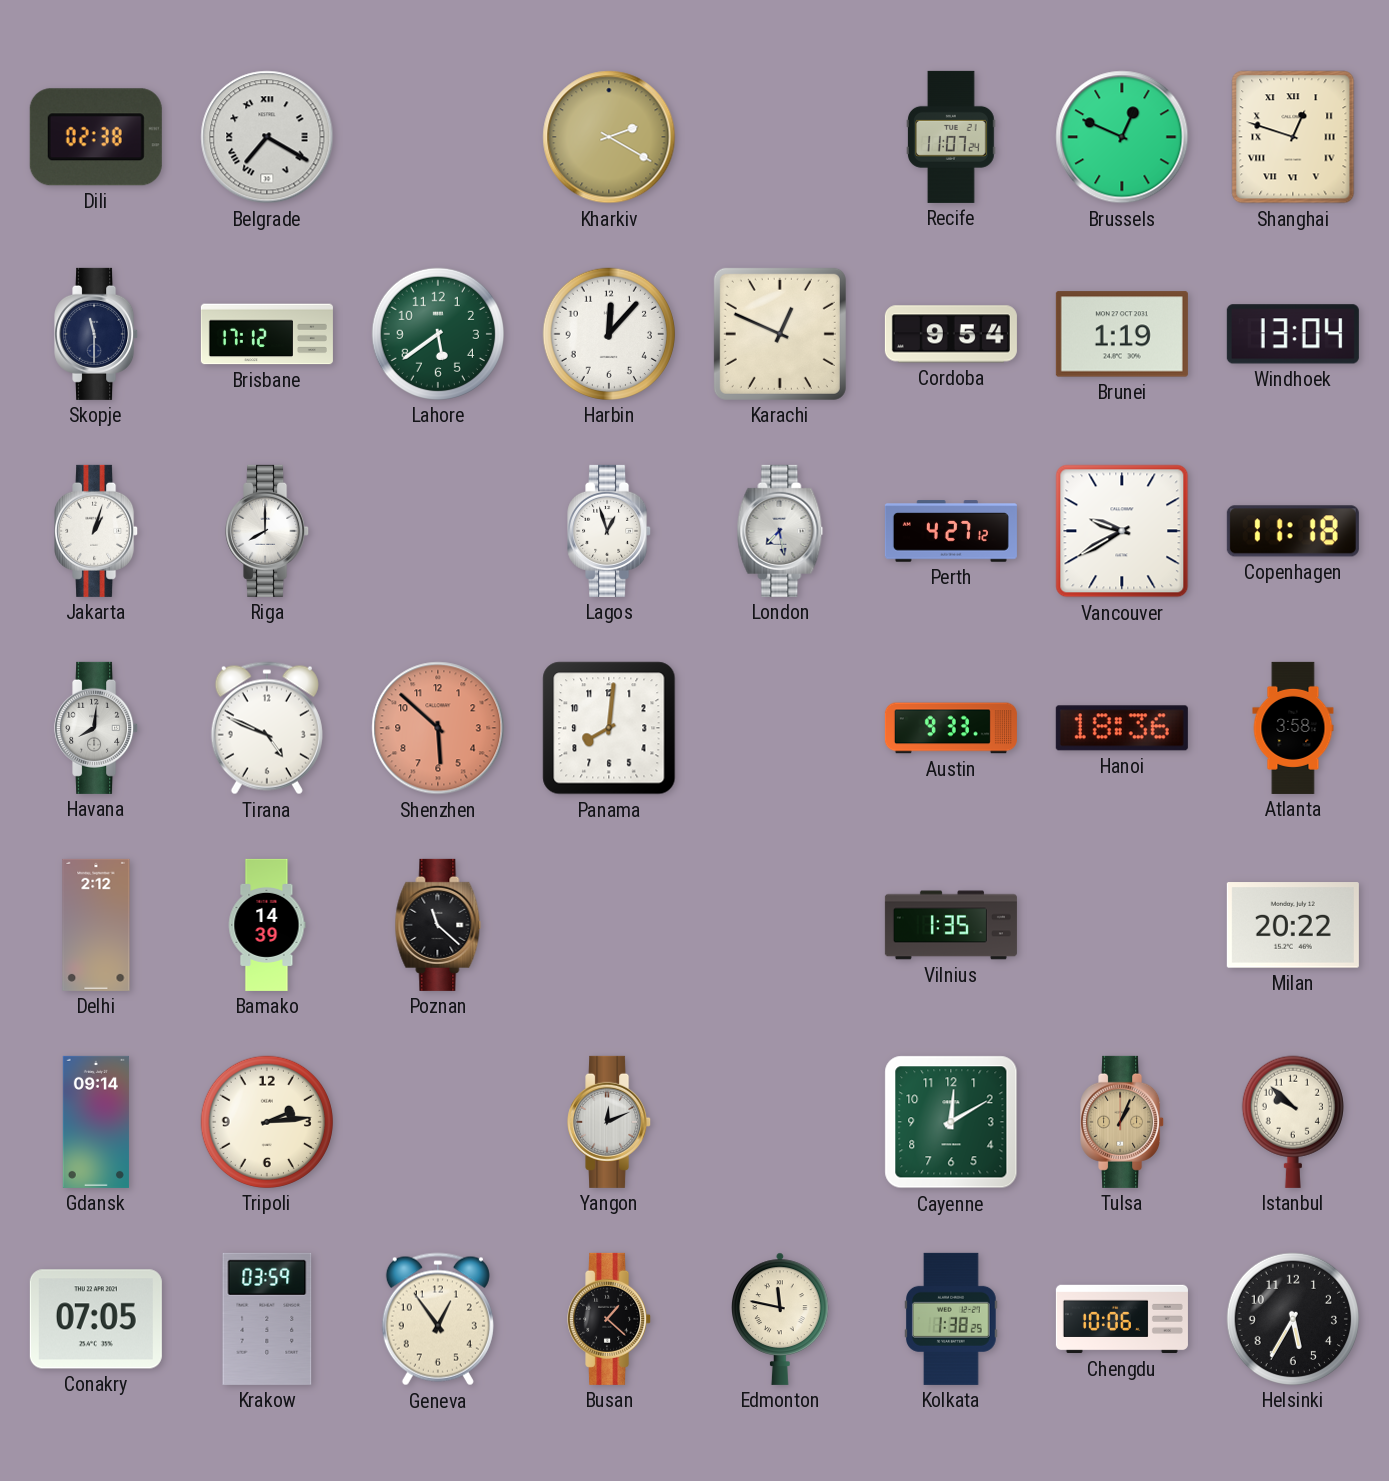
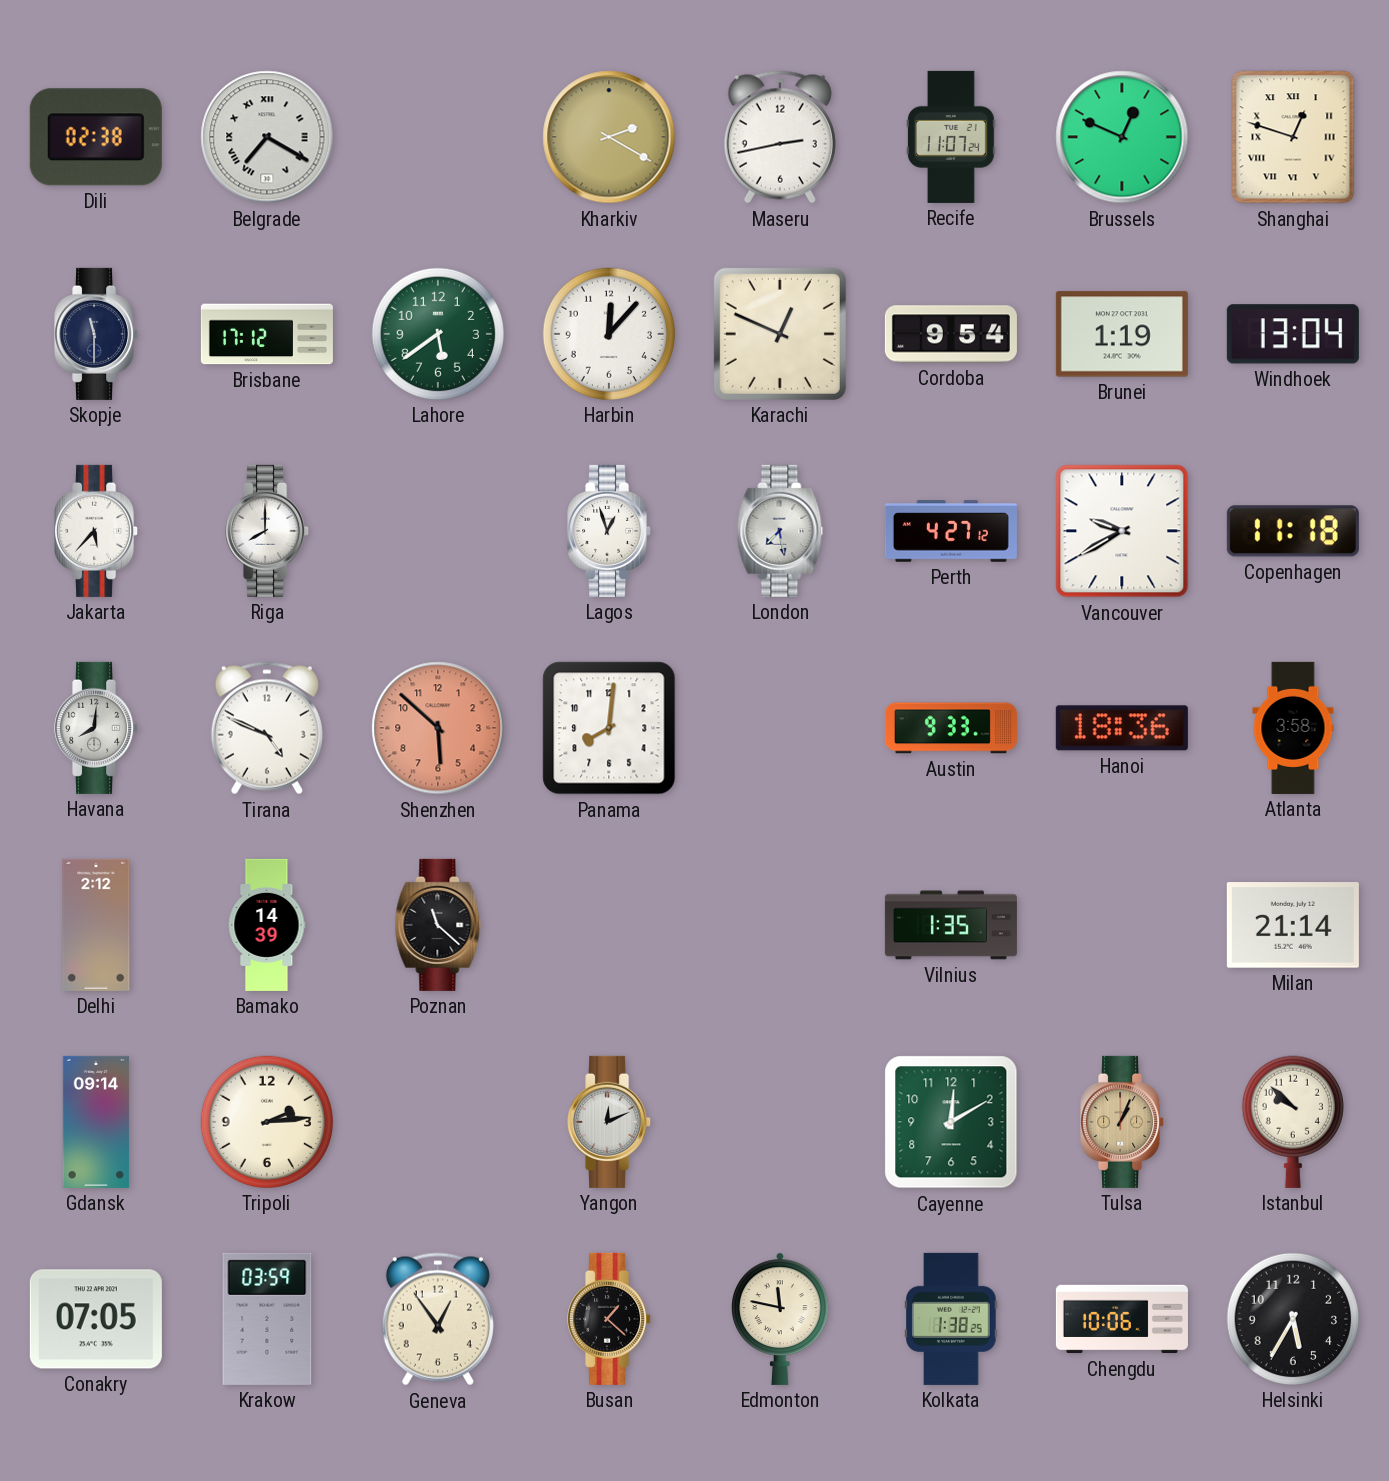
Maseru: none -> 2:43
Jakarta: 1:03 -> 5:37
Milan: 20:22 -> 21:14
